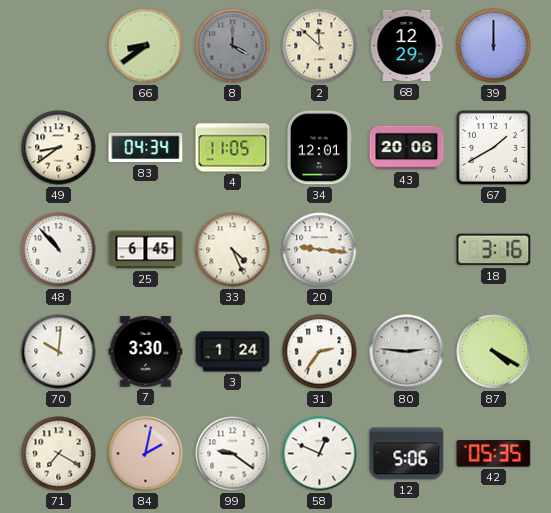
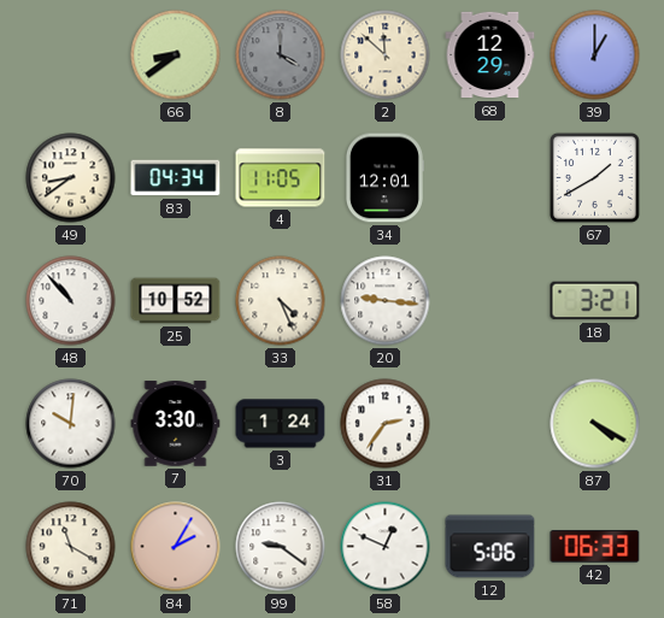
39: 12:00 -> 1:00
43: 20:06 -> none
25: 6:45 -> 10:52
18: 3:16 -> 3:21
80: 2:46 -> none
71: 7:20 -> 11:20
84: 2:02 -> 2:05
42: 05:35 -> 06:33
